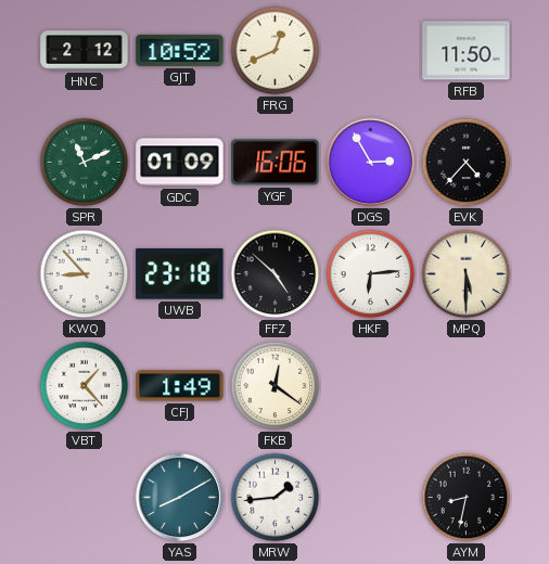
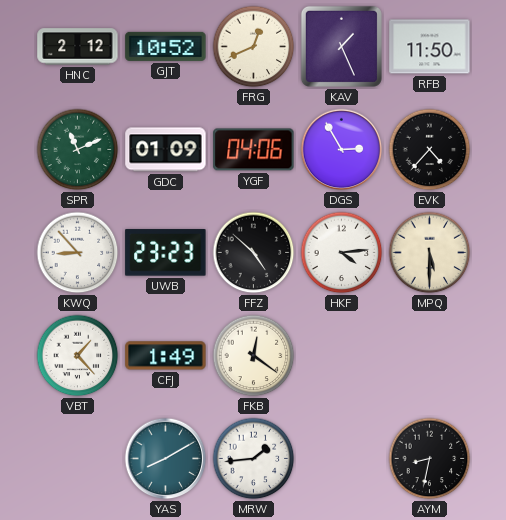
KAV: none -> 1:26
YGF: 16:06 -> 04:06
UWB: 23:18 -> 23:23
HKF: 6:14 -> 4:14
